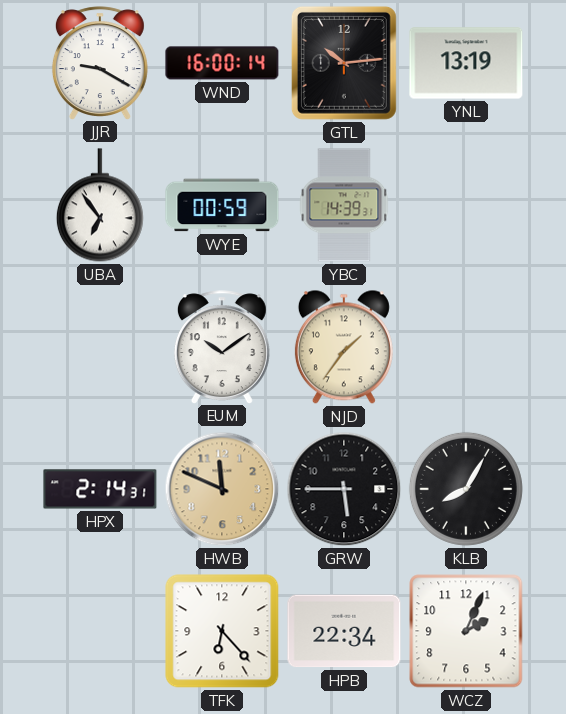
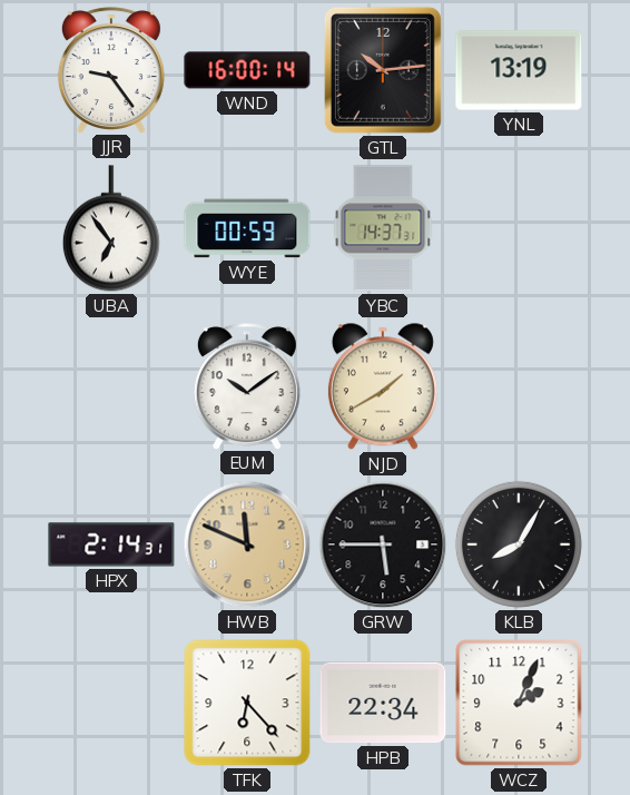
JJR: 9:20 -> 9:24
YBC: 14:39 -> 14:37
NJD: 1:36 -> 1:40
